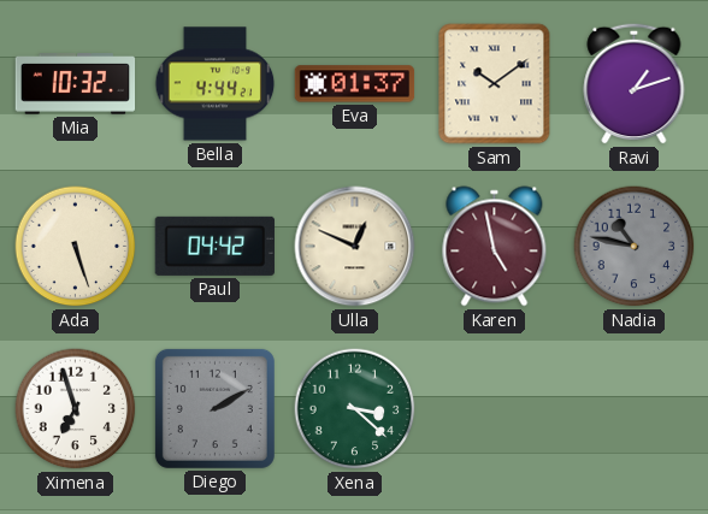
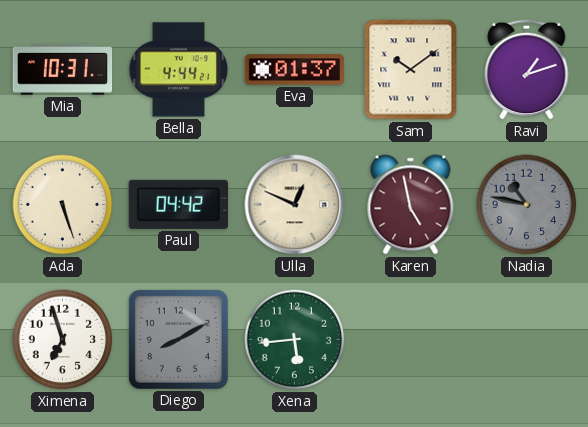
Mia: 10:32 -> 10:31
Diego: 2:10 -> 8:10
Xena: 3:22 -> 5:44
